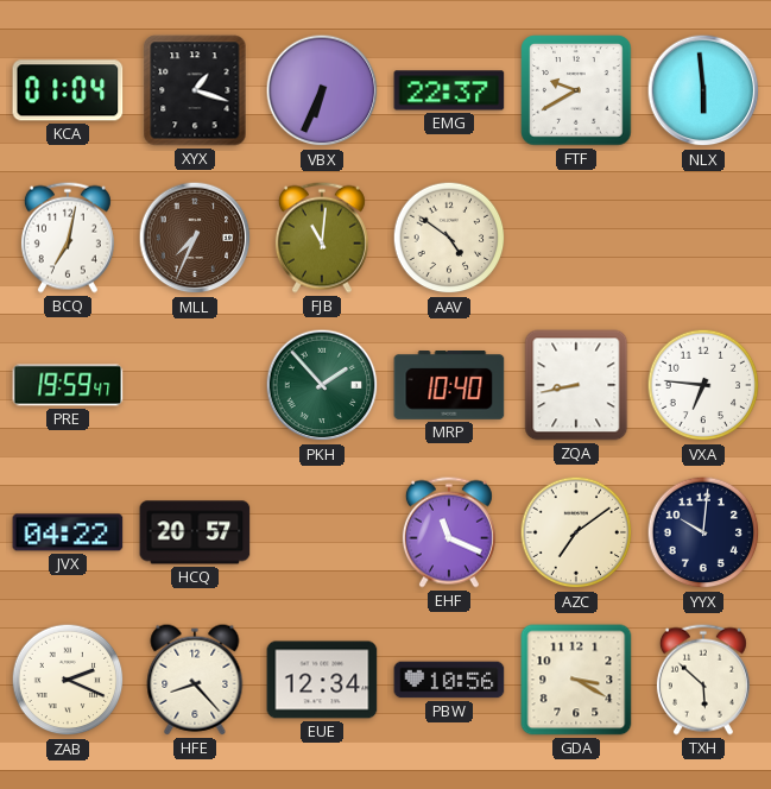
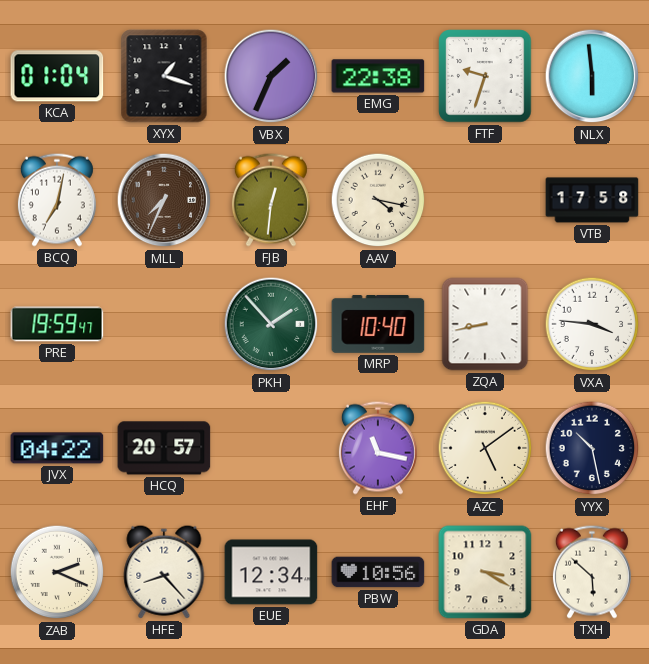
VBX: 6:34 -> 1:34
EMG: 22:37 -> 22:38
FTF: 9:40 -> 9:33
FJB: 11:01 -> 12:31
AAV: 4:51 -> 4:17
VTB: none -> 17:58
VXA: 6:46 -> 3:46
EHF: 11:19 -> 11:17
AZC: 7:09 -> 5:09
YYX: 10:01 -> 10:28
